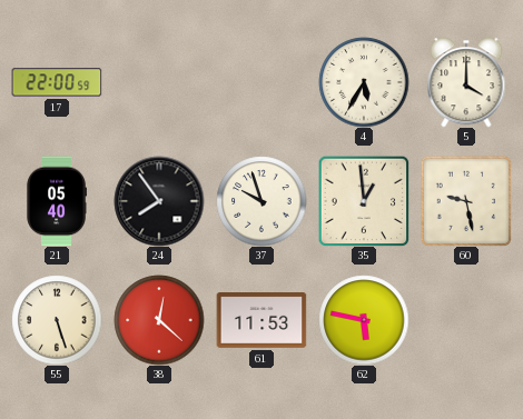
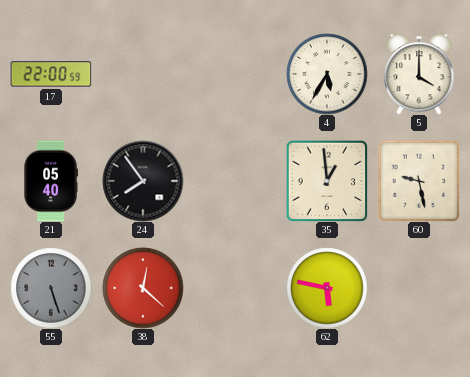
37: 9:57 -> none
55 dial: cream -> grey
61: 11:53 -> none
